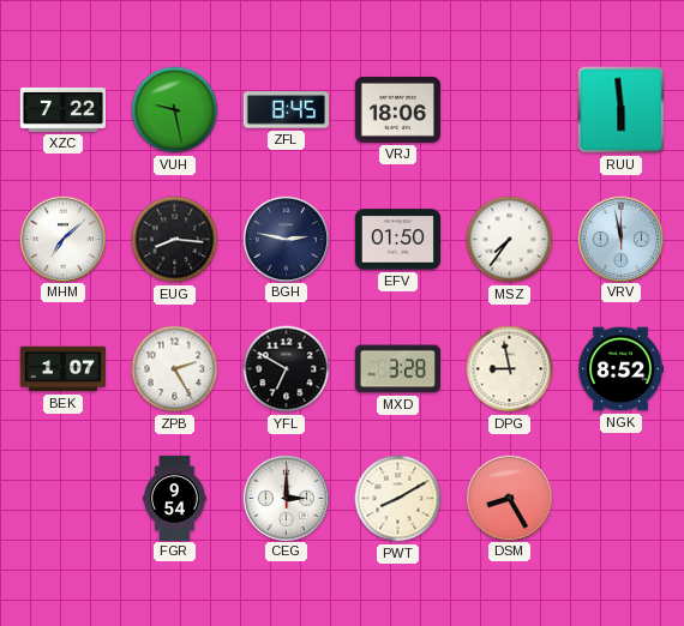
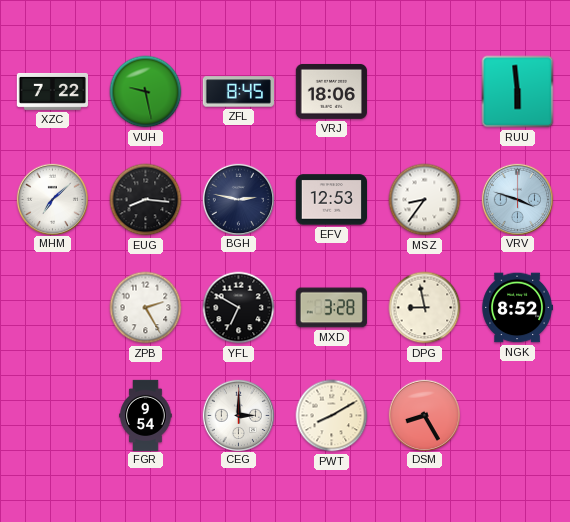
EFV: 01:50 -> 12:53
MSZ: 7:36 -> 8:36
VRV: 11:58 -> 3:48
BEK: 1:07 -> none
